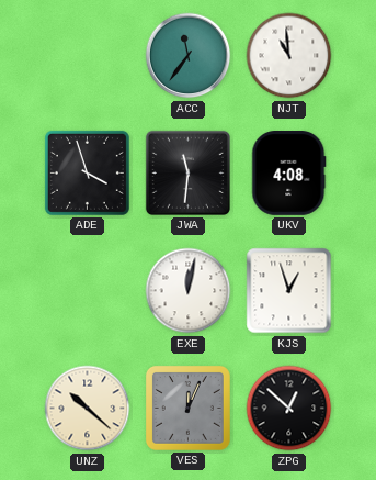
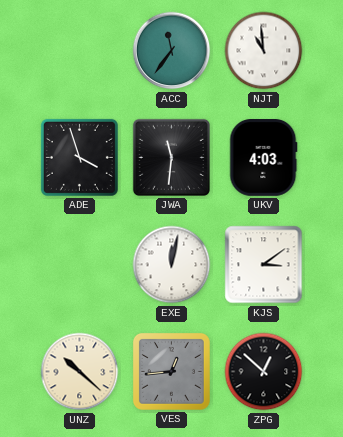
UKV: 4:08 -> 4:03
KJS: 12:57 -> 3:09
VES: 12:04 -> 12:44
